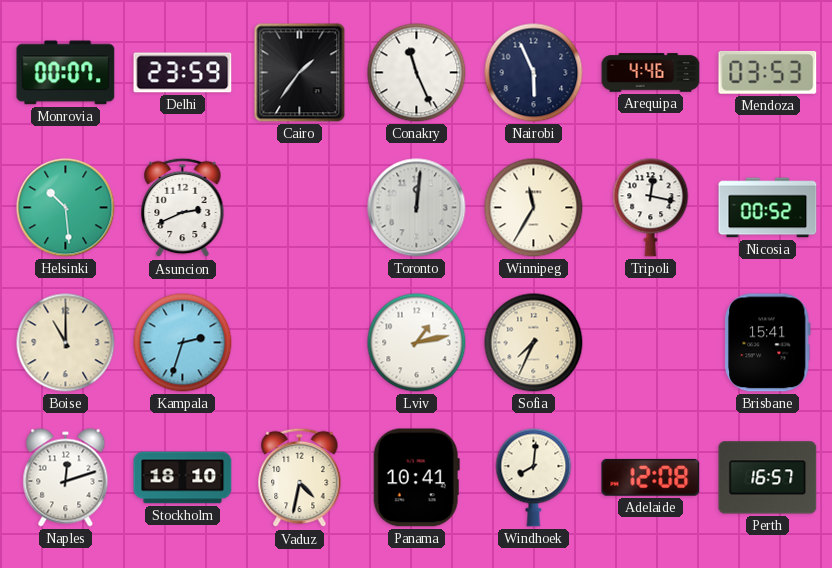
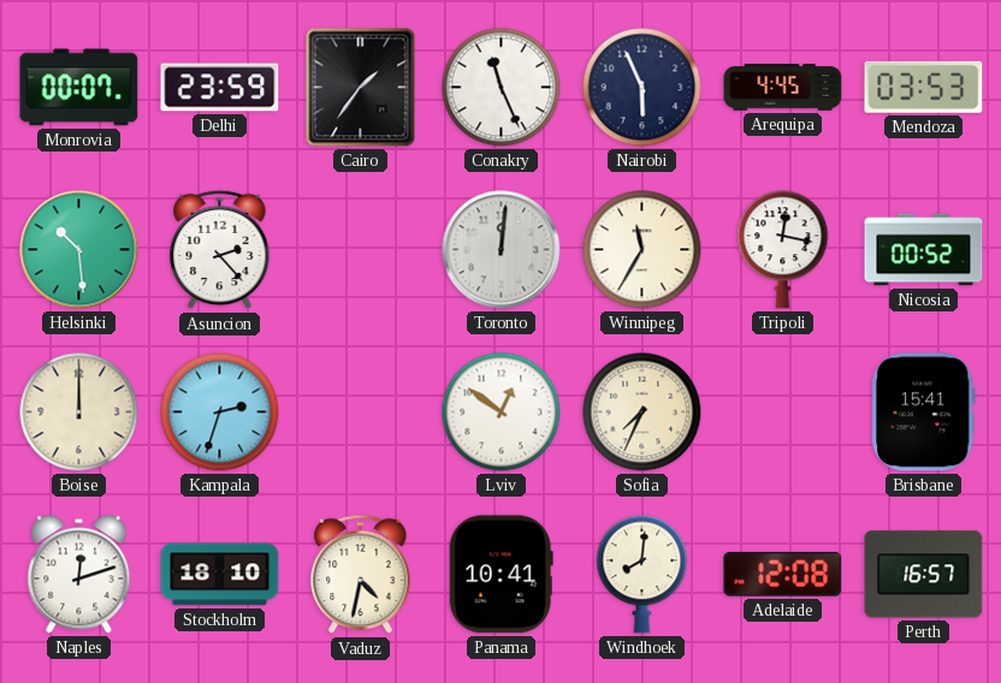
Arequipa: 4:46 -> 4:45
Asuncion: 2:41 -> 2:23
Boise: 11:00 -> 12:00
Lviv: 1:13 -> 12:51
